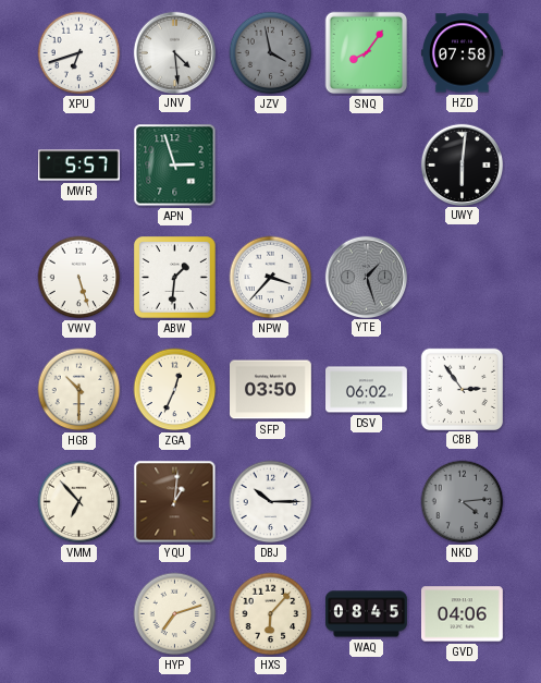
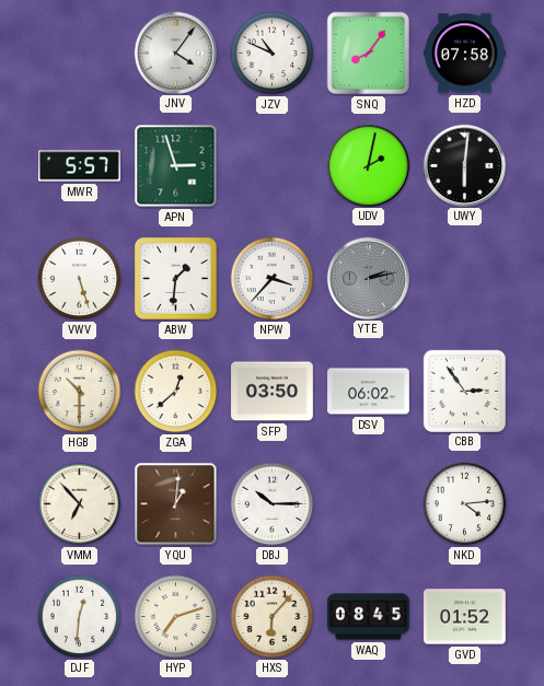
XPU: 6:42 -> none
JNV: 4:29 -> 4:06
JZV: 3:58 -> 10:49
JZV dial: grey -> white
UDV: none -> 2:02
YTE: 1:27 -> 2:13
ZGA: 12:34 -> 12:38
NKD dial: grey -> white
DJF: none -> 12:31
GVD: 04:06 -> 01:52
